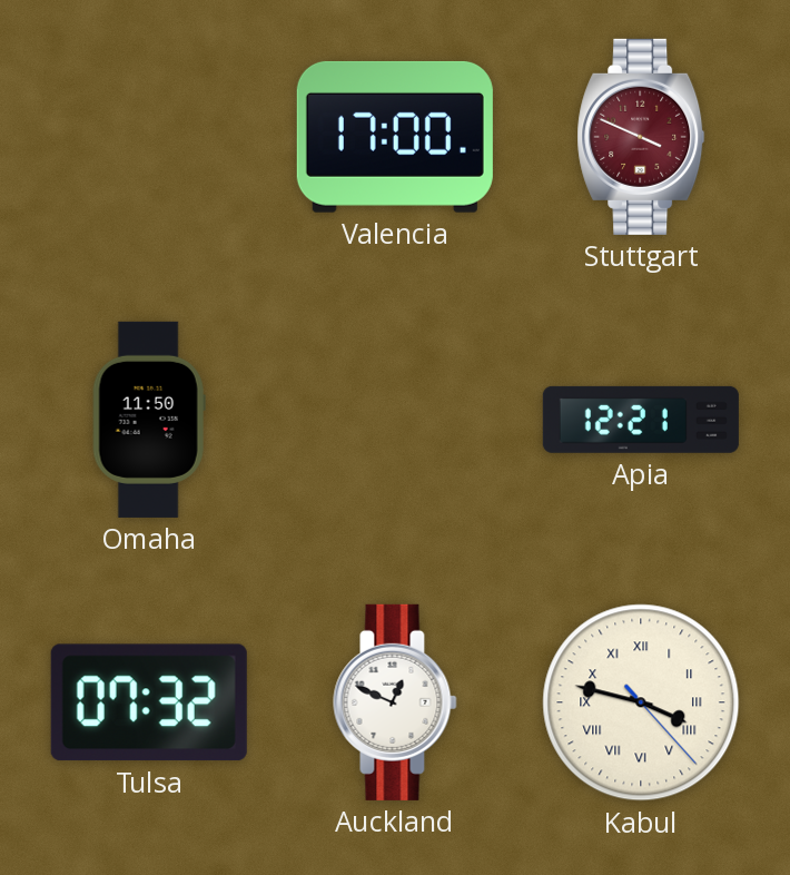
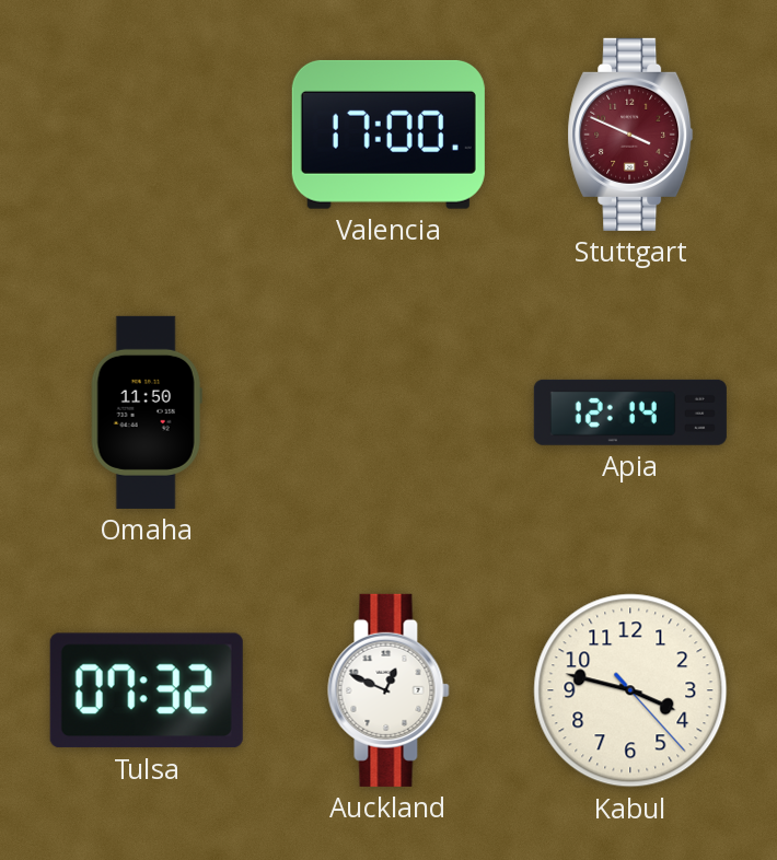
Apia: 12:21 -> 12:14
Kabul numerals: Roman -> Arabic
